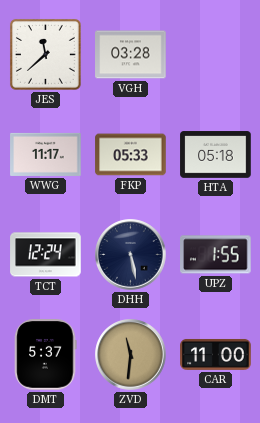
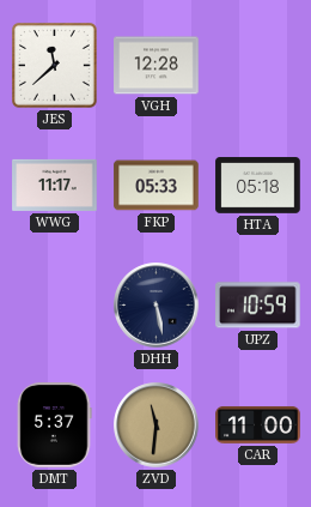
VGH: 03:28 -> 12:28
TCT: 12:24 -> none
UPZ: 1:55 -> 10:59
